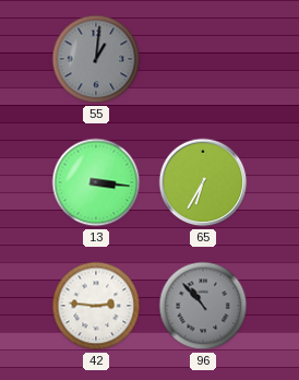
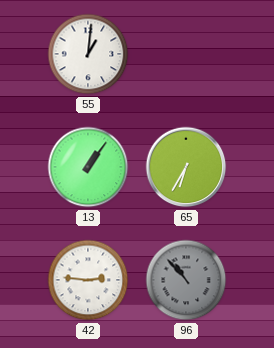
55 dial: grey -> white
13: 3:16 -> 1:06
